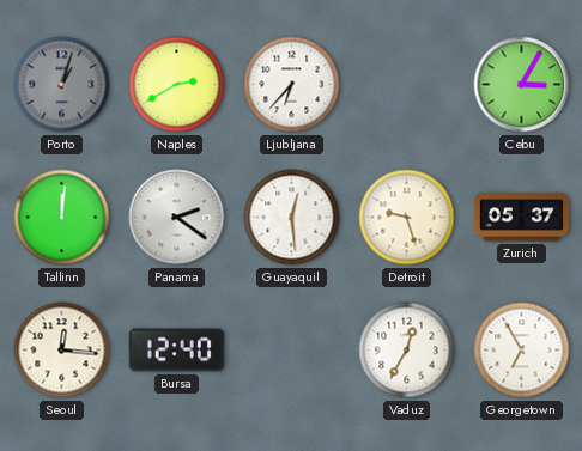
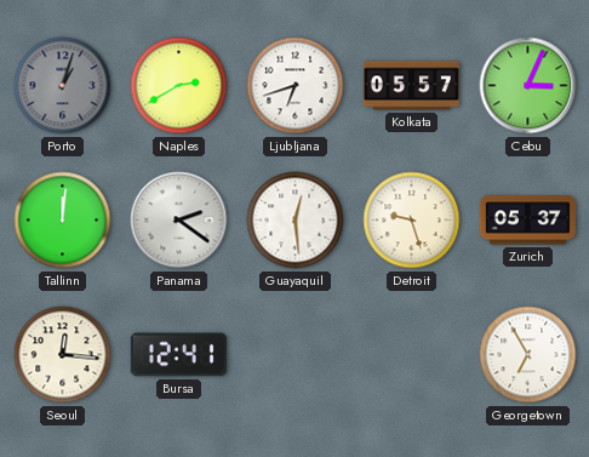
Ljubljana: 6:37 -> 6:42
Kolkata: none -> 05:57
Cebu: 3:05 -> 3:04
Bursa: 12:40 -> 12:41
Vaduz: 12:35 -> none
